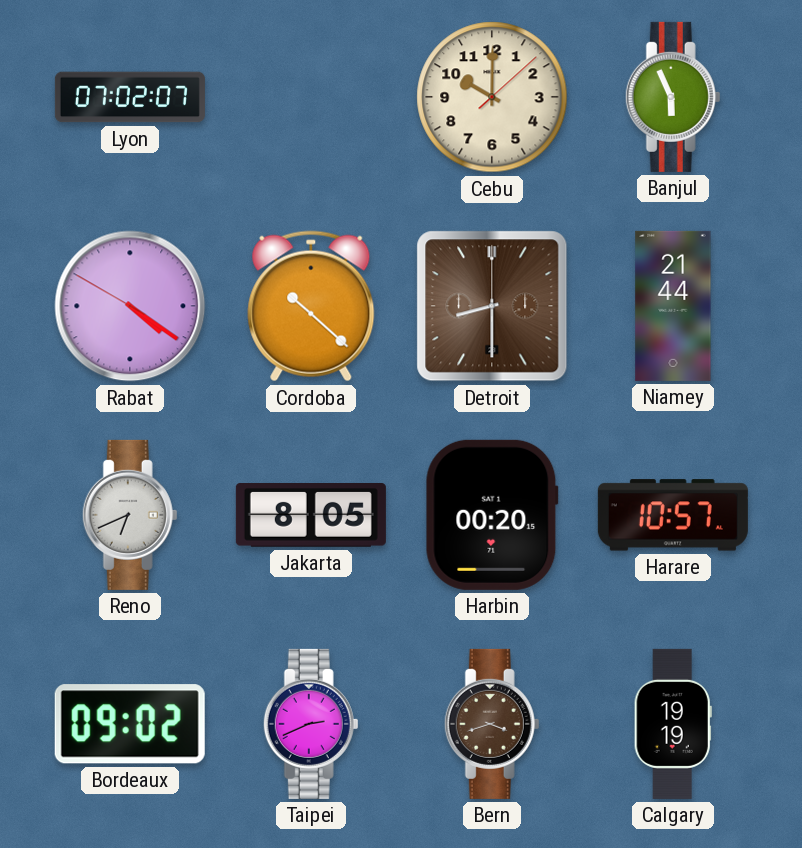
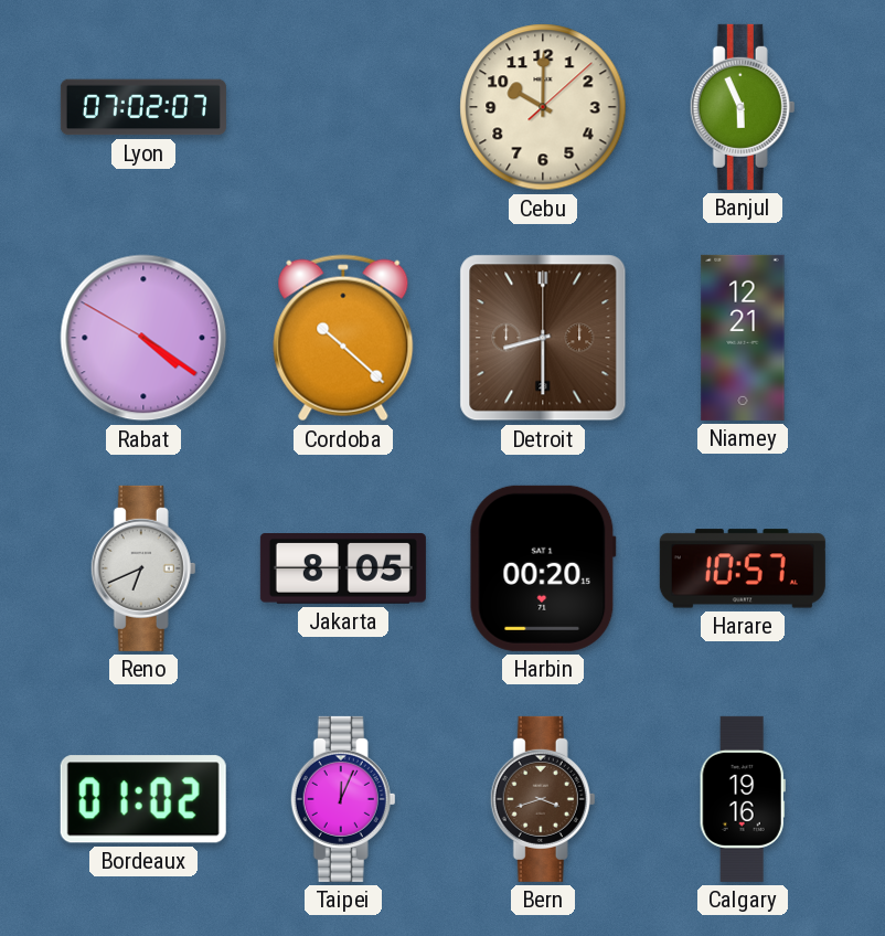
Niamey: 21:44 -> 12:21
Bordeaux: 09:02 -> 01:02
Taipei: 2:41 -> 12:04
Calgary: 19:19 -> 19:16
